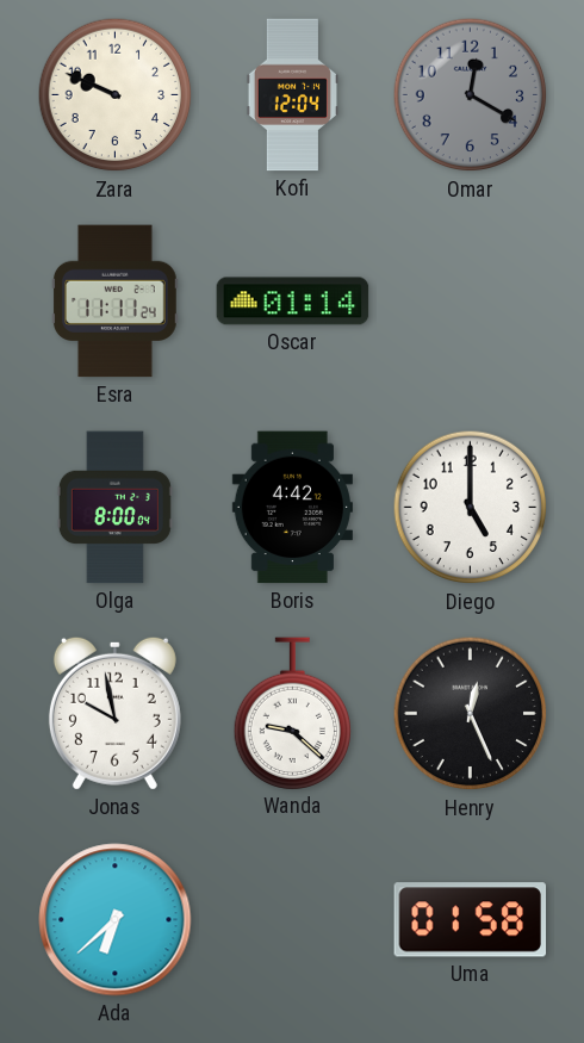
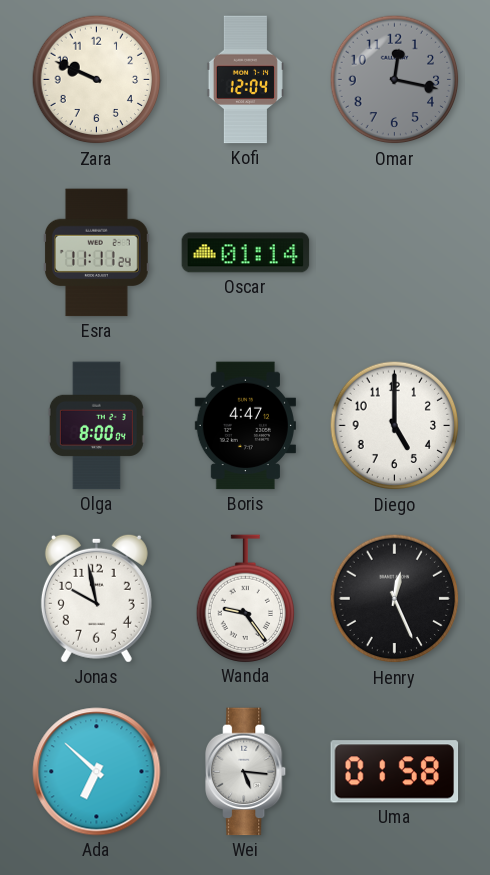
Omar: 12:20 -> 12:17
Boris: 4:42 -> 4:47
Wanda: 9:22 -> 9:24
Ada: 6:38 -> 6:52
Wei: none -> 5:16
